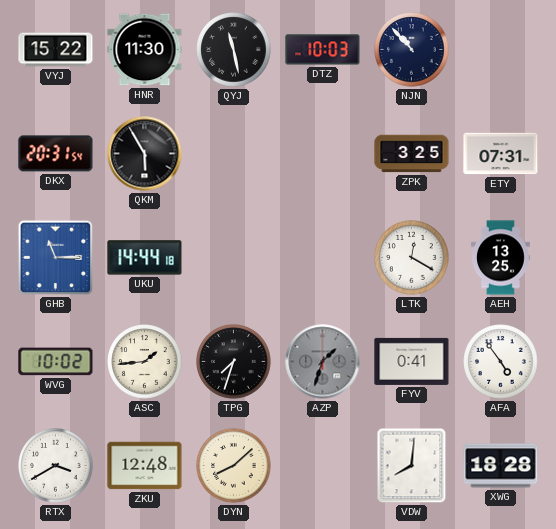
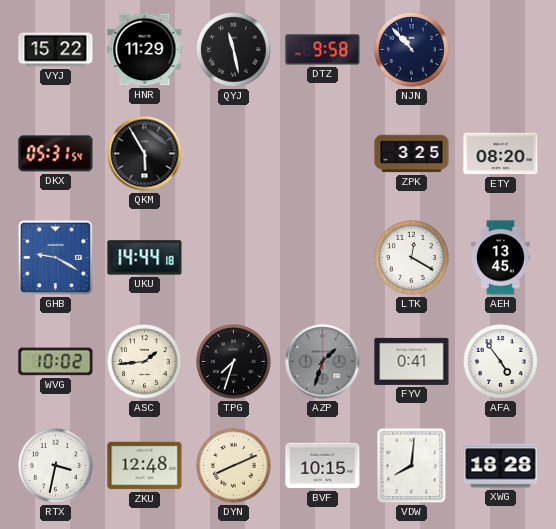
HNR: 11:30 -> 11:29
DTZ: 10:03 -> 9:58
DKX: 20:31 -> 05:31
ETY: 07:31 -> 08:20
GHB: 11:15 -> 9:20
AEH: 13:25 -> 13:45
RTX: 3:40 -> 3:32
DYN: 8:08 -> 8:11
BVF: none -> 10:15
